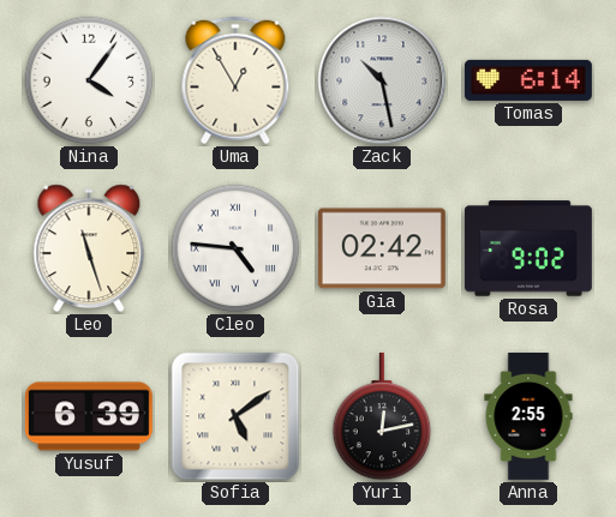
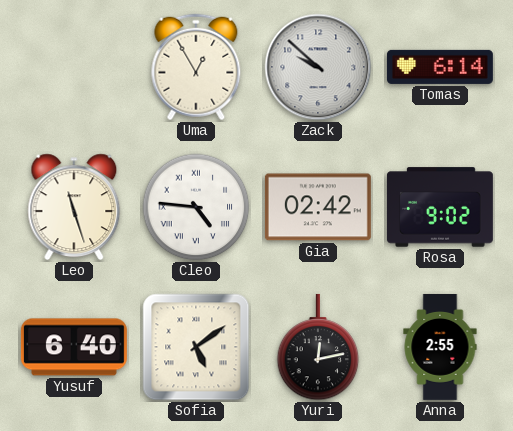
Nina: 4:06 -> none
Zack: 10:28 -> 9:52
Yusuf: 6:39 -> 6:40
